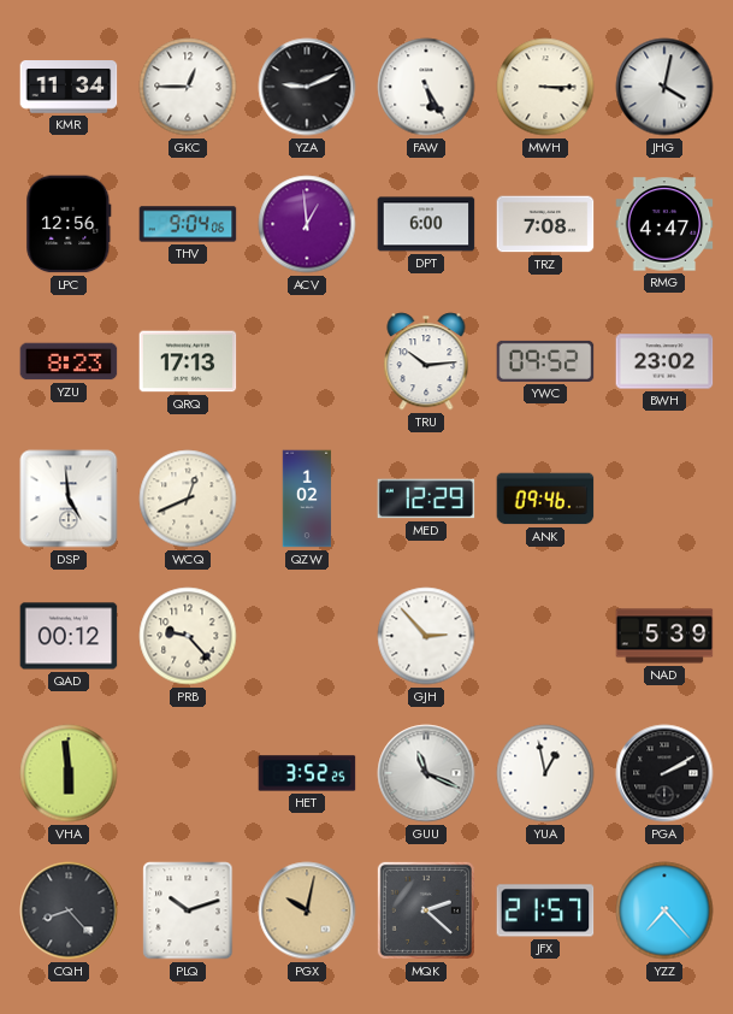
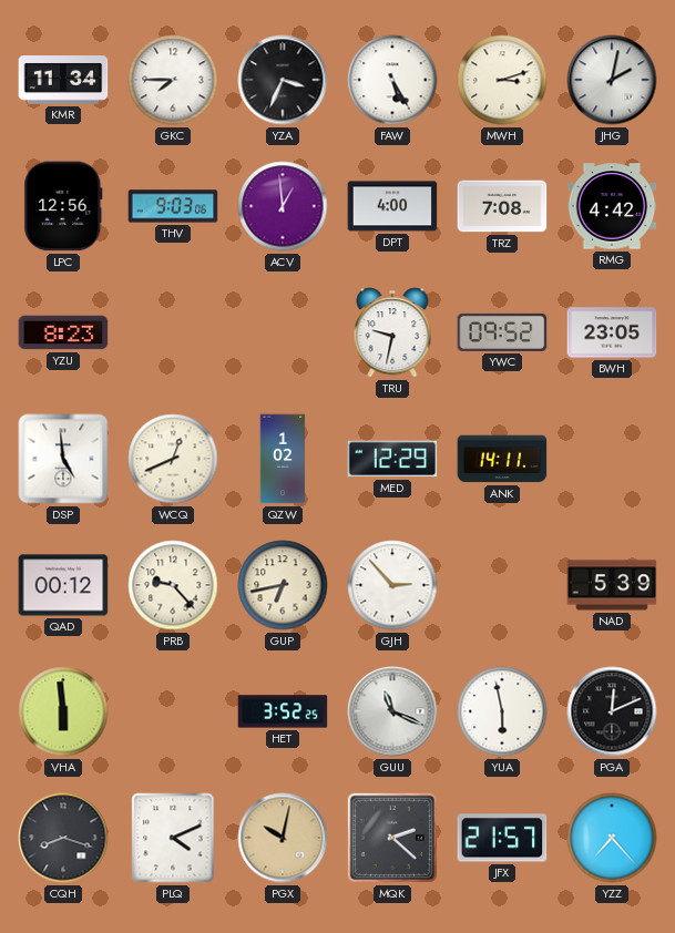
GKC: 12:45 -> 7:45
YZA: 9:11 -> 3:34
MWH: 3:15 -> 3:12
JHG: 4:02 -> 2:02
THV: 9:04 -> 9:03
DPT: 6:00 -> 4:00
RMG: 4:47 -> 4:42
QRQ: 17:13 -> none
TRU: 10:14 -> 9:32
BWH: 23:02 -> 23:05
ANK: 09:46 -> 14:11
GUP: none -> 6:43
YUA: 12:58 -> 5:58
PGA: 2:10 -> 12:11
CQH: 8:23 -> 8:18
PLQ: 10:12 -> 4:11
